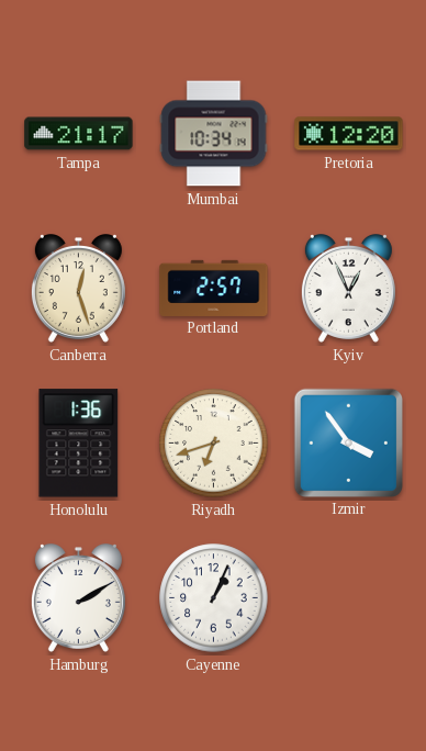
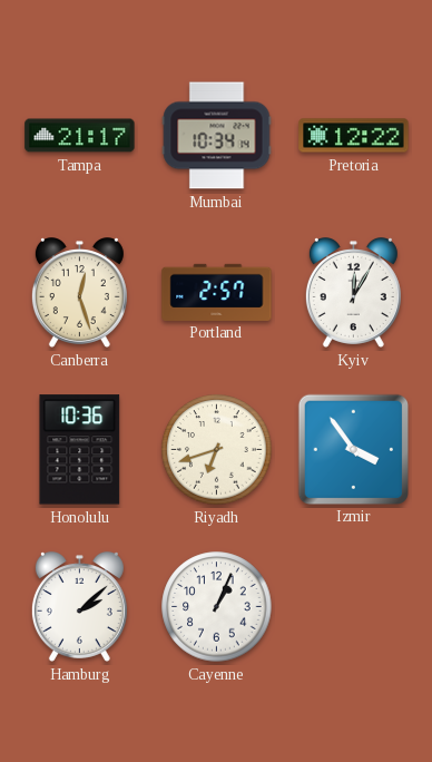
Pretoria: 12:20 -> 12:22
Kyiv: 12:56 -> 12:05
Honolulu: 1:36 -> 10:36
Hamburg: 2:10 -> 2:08
